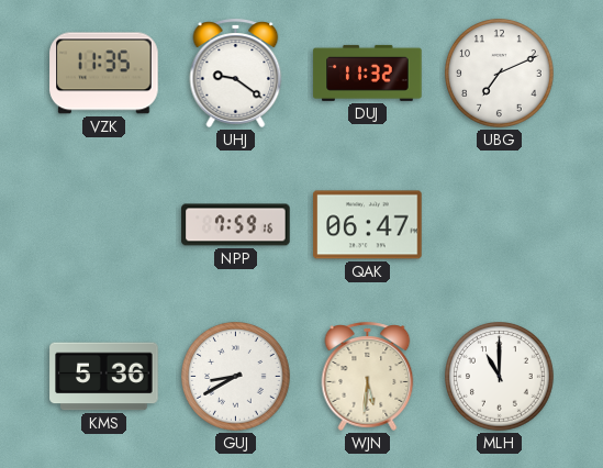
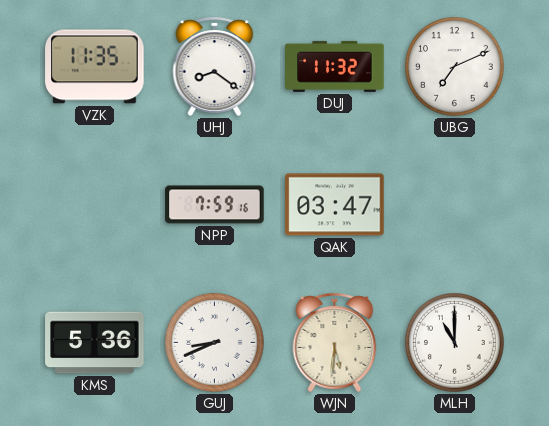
UHJ: 9:21 -> 8:21
QAK: 06:47 -> 03:47
GUJ: 8:40 -> 8:41
